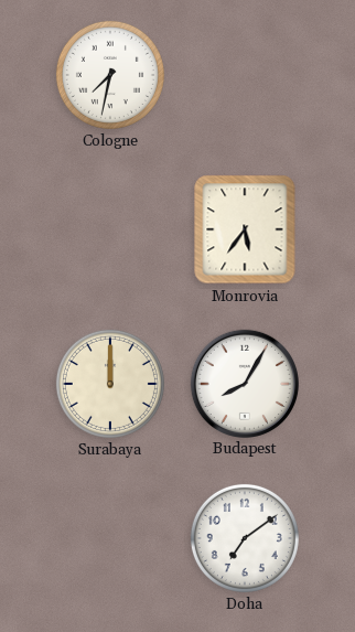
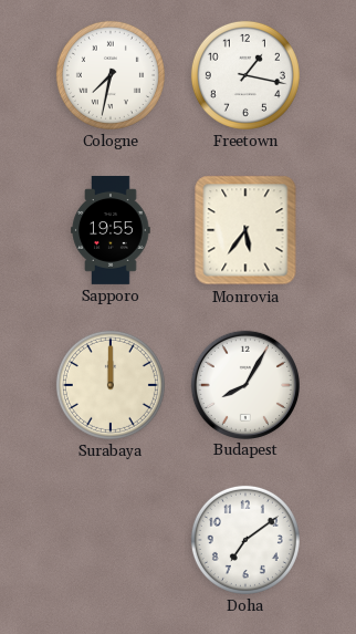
Freetown: none -> 1:17
Sapporo: none -> 19:55
